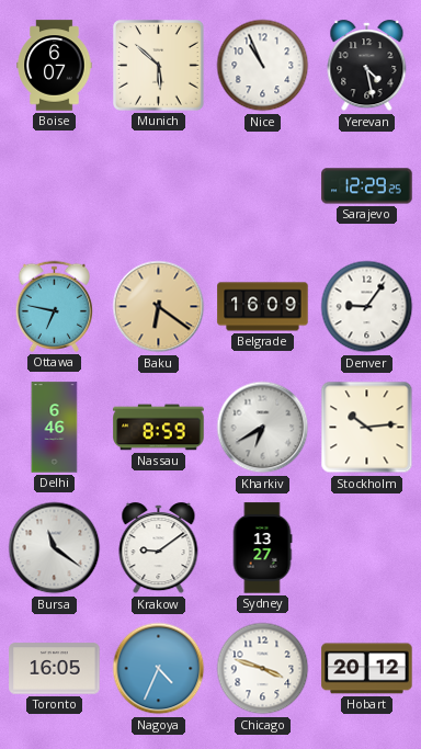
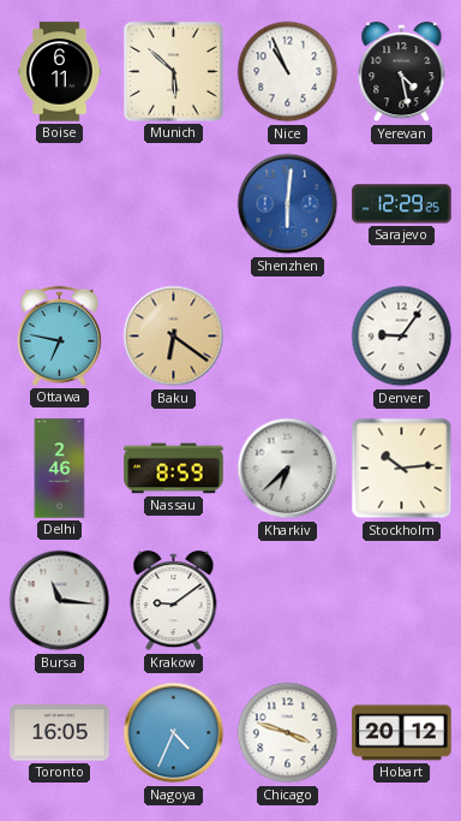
Boise: 6:07 -> 6:11
Shenzhen: none -> 6:01
Belgrade: 16:09 -> none
Delhi: 6:46 -> 2:46
Kharkiv: 6:40 -> 6:38
Bursa: 11:21 -> 11:16
Sydney: 13:27 -> none
